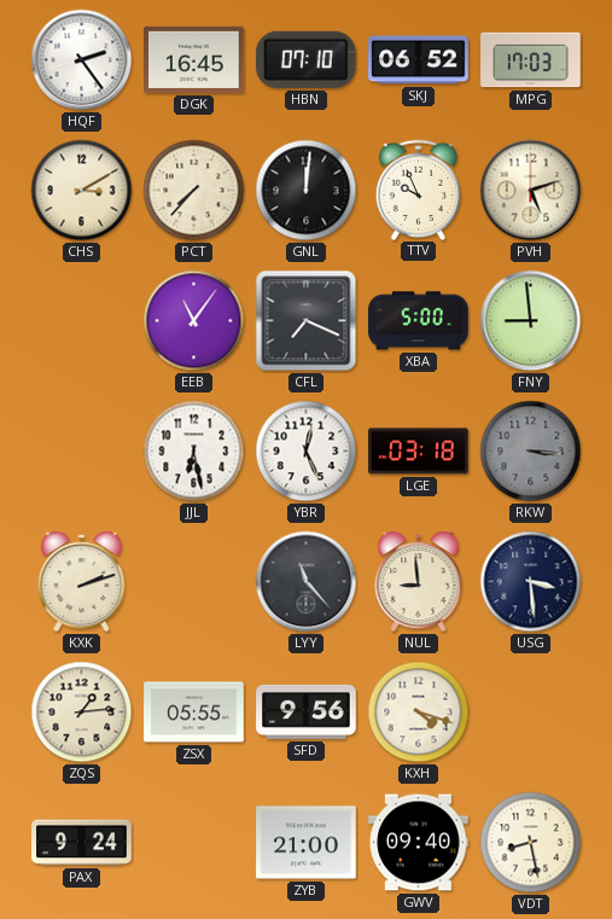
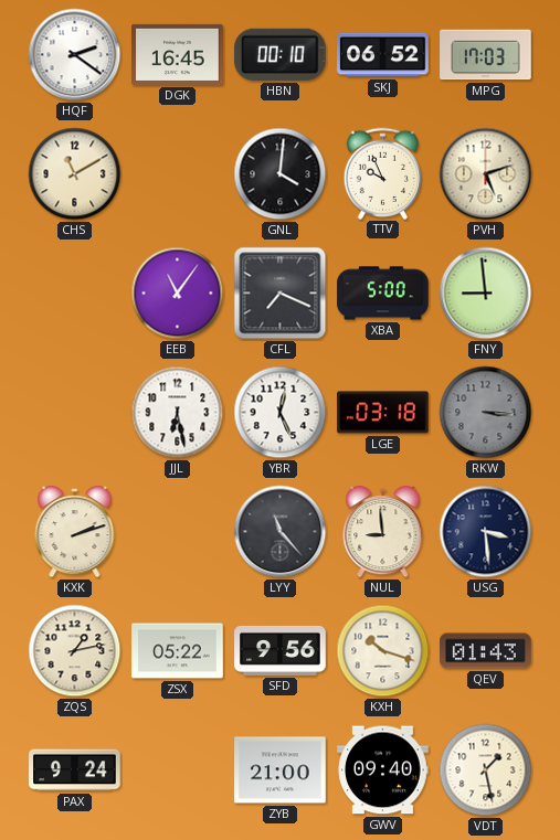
HQF: 2:24 -> 2:21
HBN: 07:10 -> 00:10
CHS: 3:10 -> 11:10
PCT: 7:37 -> none
GNL: 12:01 -> 4:01
ZQS: 1:14 -> 1:13
ZSX: 05:55 -> 05:22
KXH: 4:18 -> 10:18
QEV: none -> 01:43
VDT: 8:28 -> 1:28
